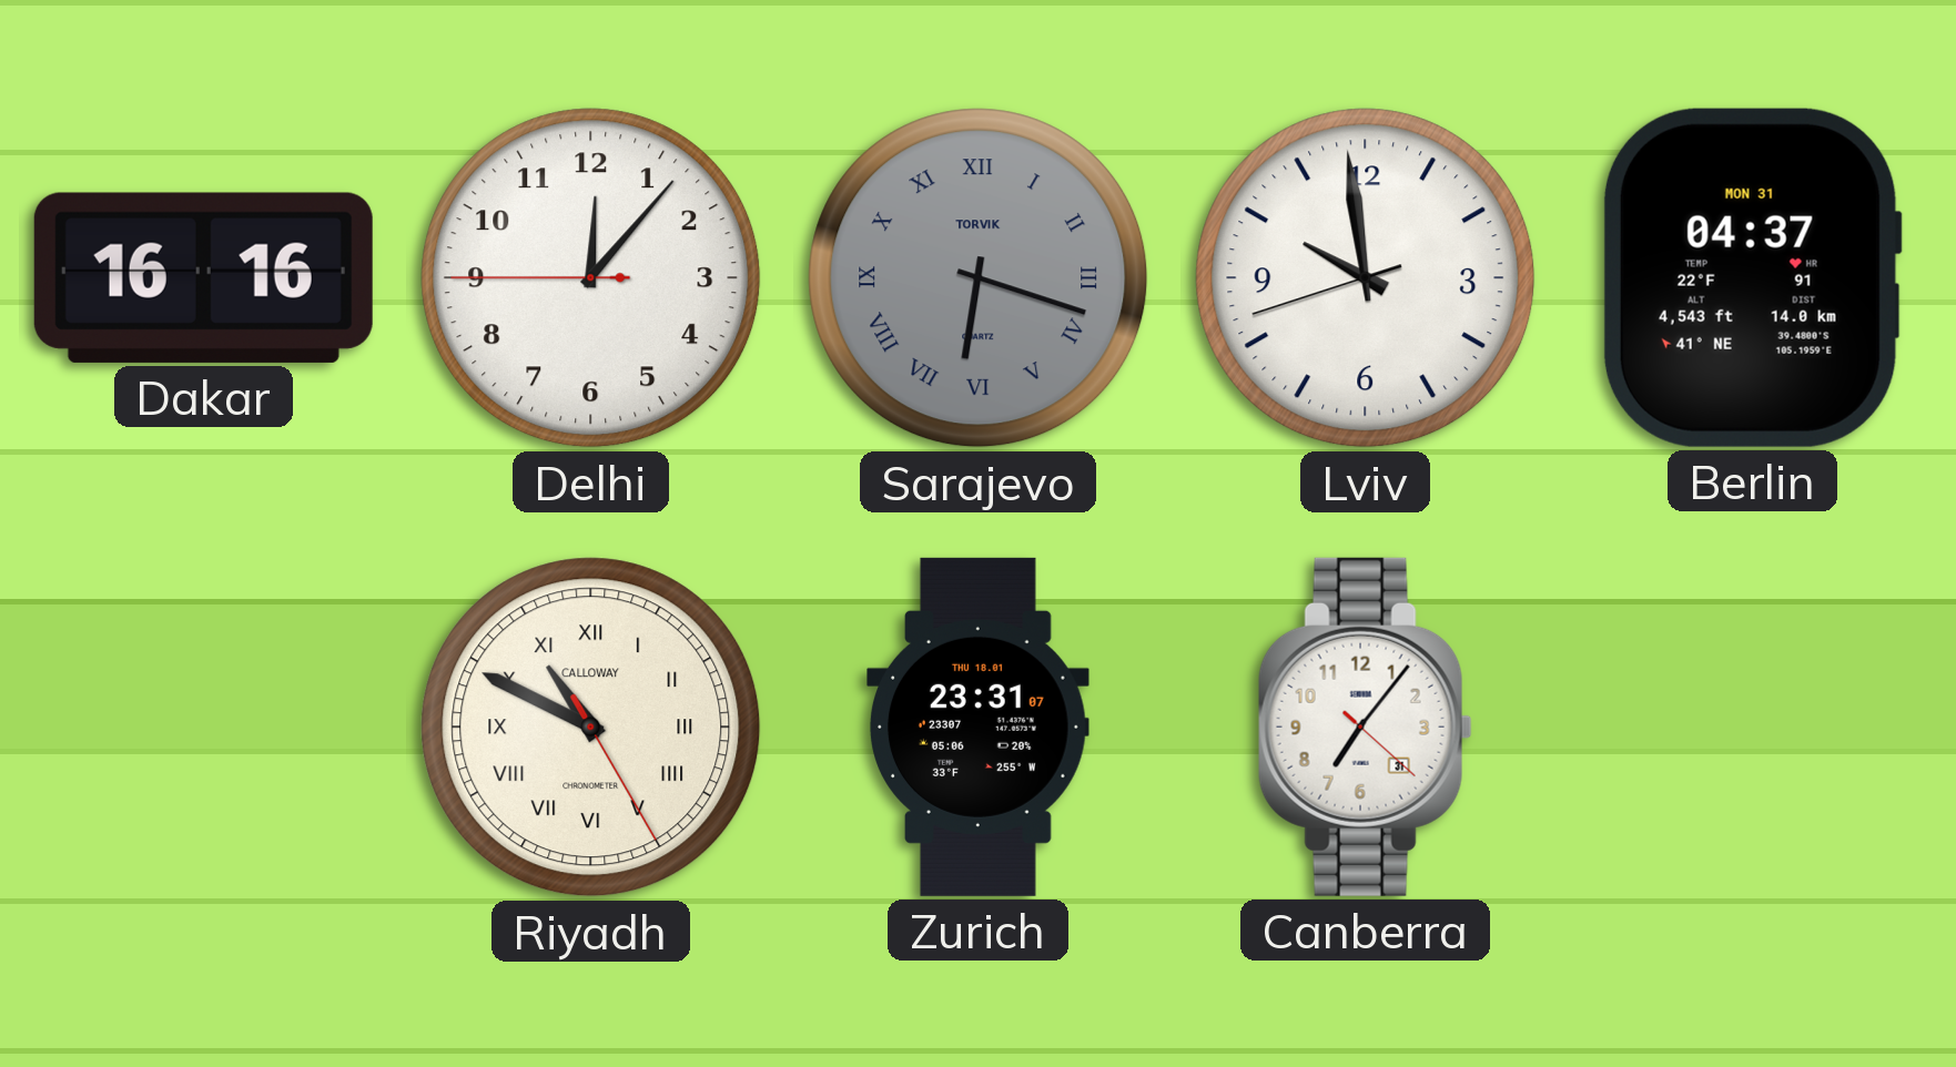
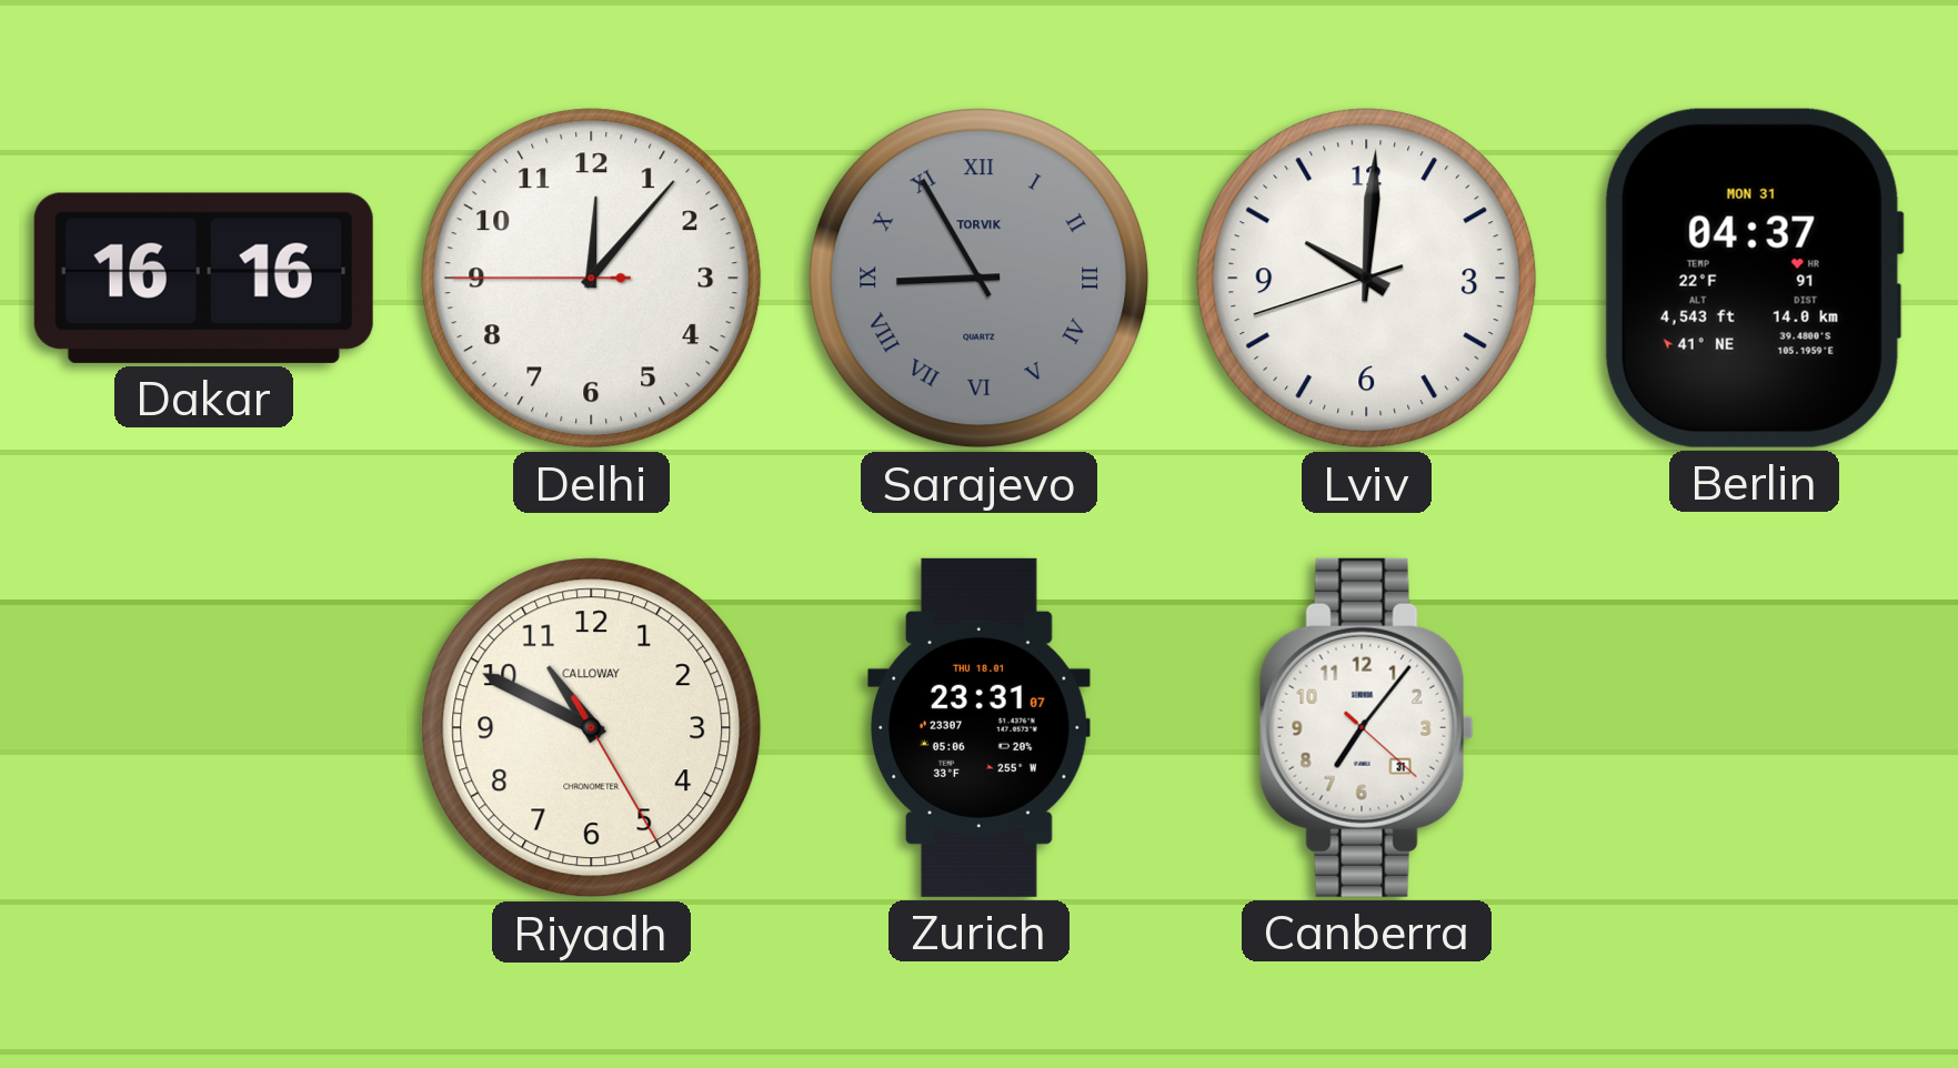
Sarajevo: 6:18 -> 8:55
Lviv: 9:58 -> 10:00
Riyadh numerals: Roman -> Arabic
